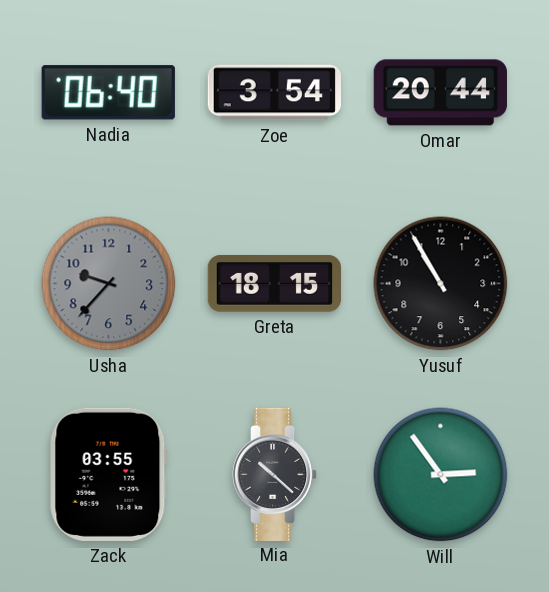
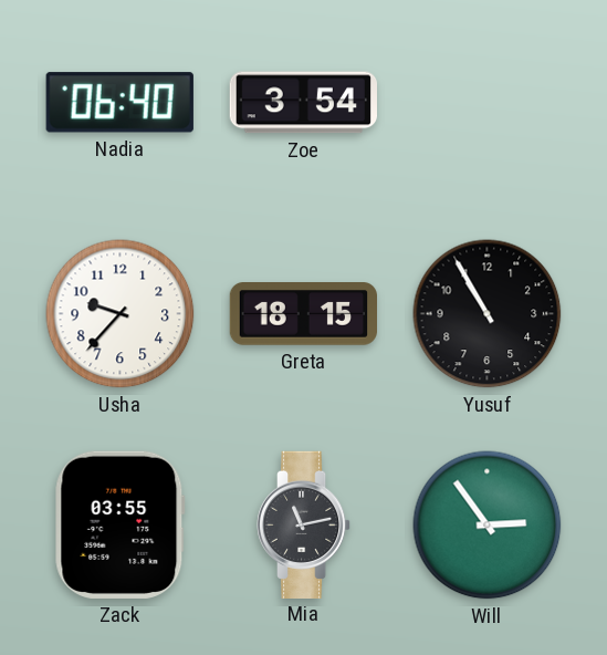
Omar: 20:44 -> none
Usha dial: grey -> white
Mia: 10:22 -> 11:13
